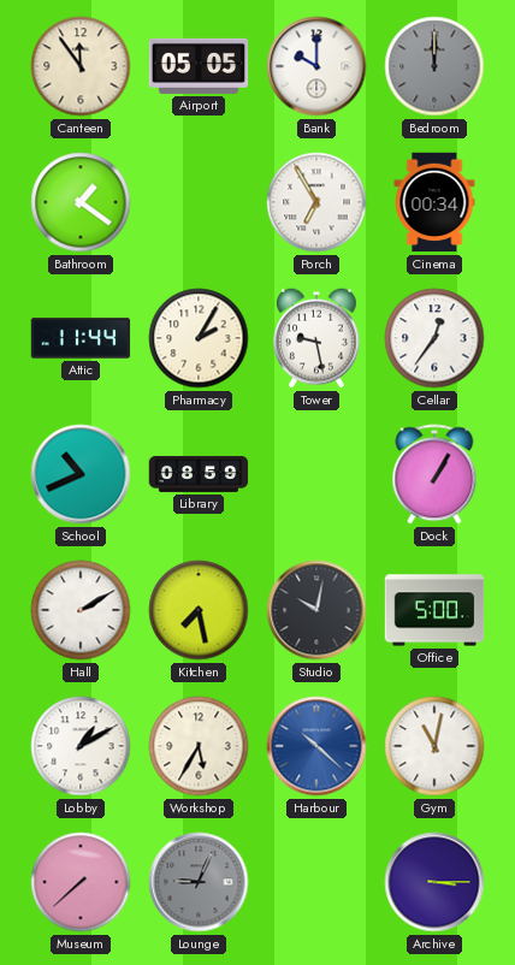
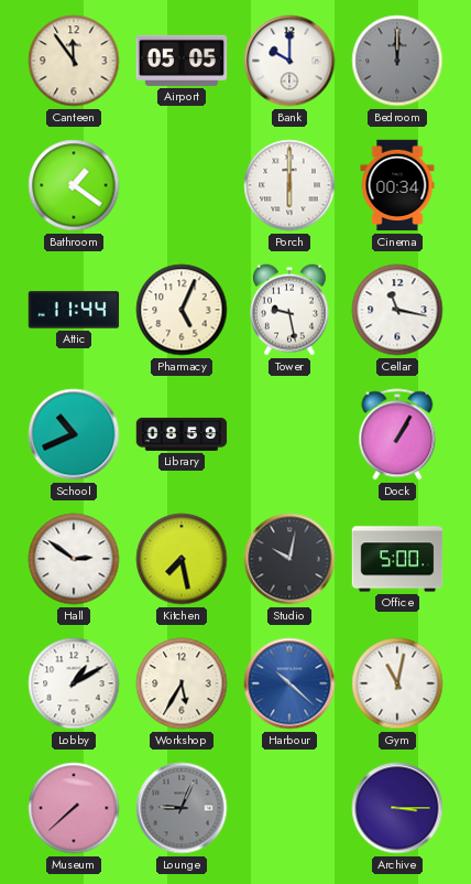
Porch: 6:55 -> 6:00
Pharmacy: 2:05 -> 5:04
Cellar: 12:36 -> 11:17
Hall: 2:10 -> 2:51
